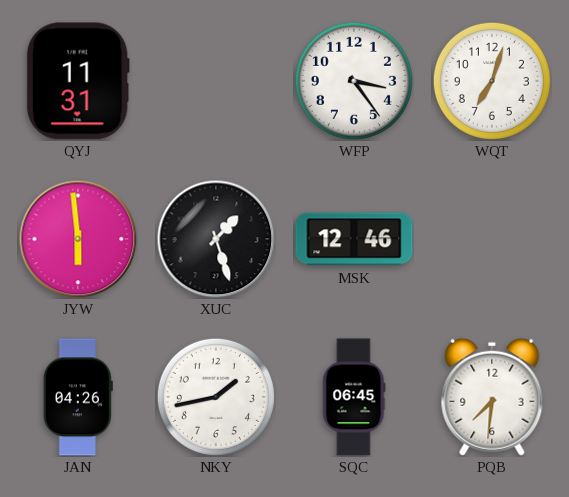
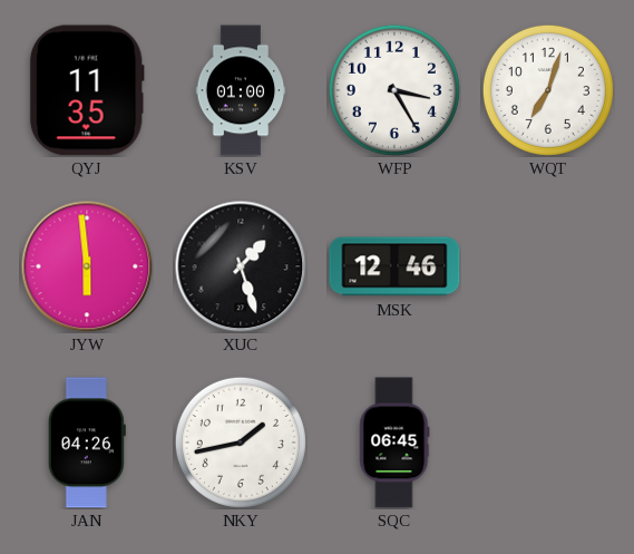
QYJ: 11:31 -> 11:35
KSV: none -> 01:00
WFP: 3:24 -> 3:25
PQB: 7:31 -> none
